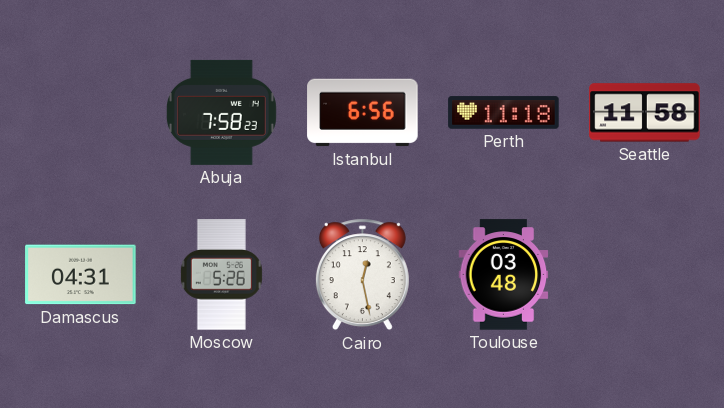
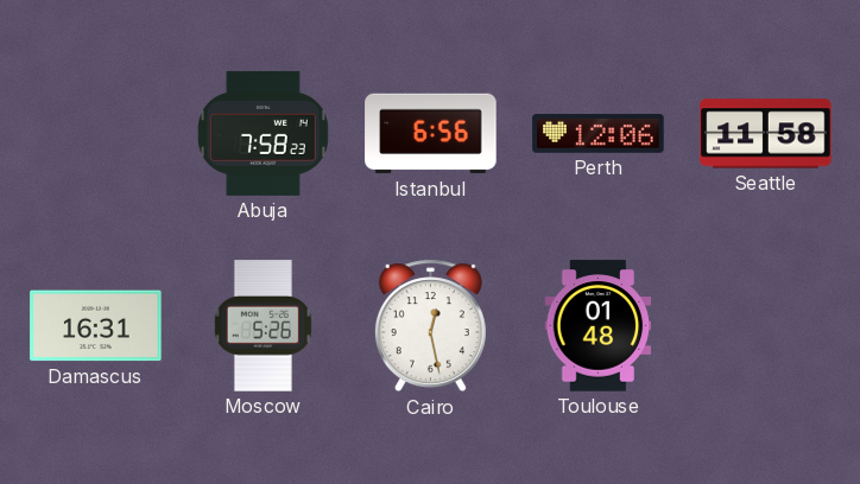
Perth: 11:18 -> 12:06
Damascus: 04:31 -> 16:31
Toulouse: 03:48 -> 01:48
